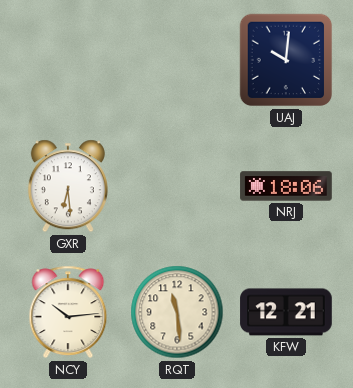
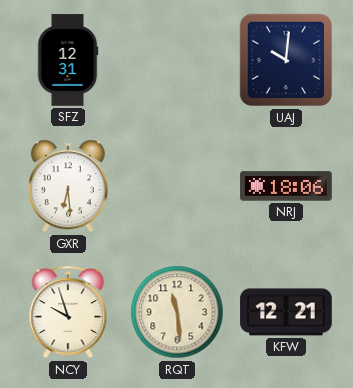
SFZ: none -> 12:31
NCY: 10:14 -> 9:57
